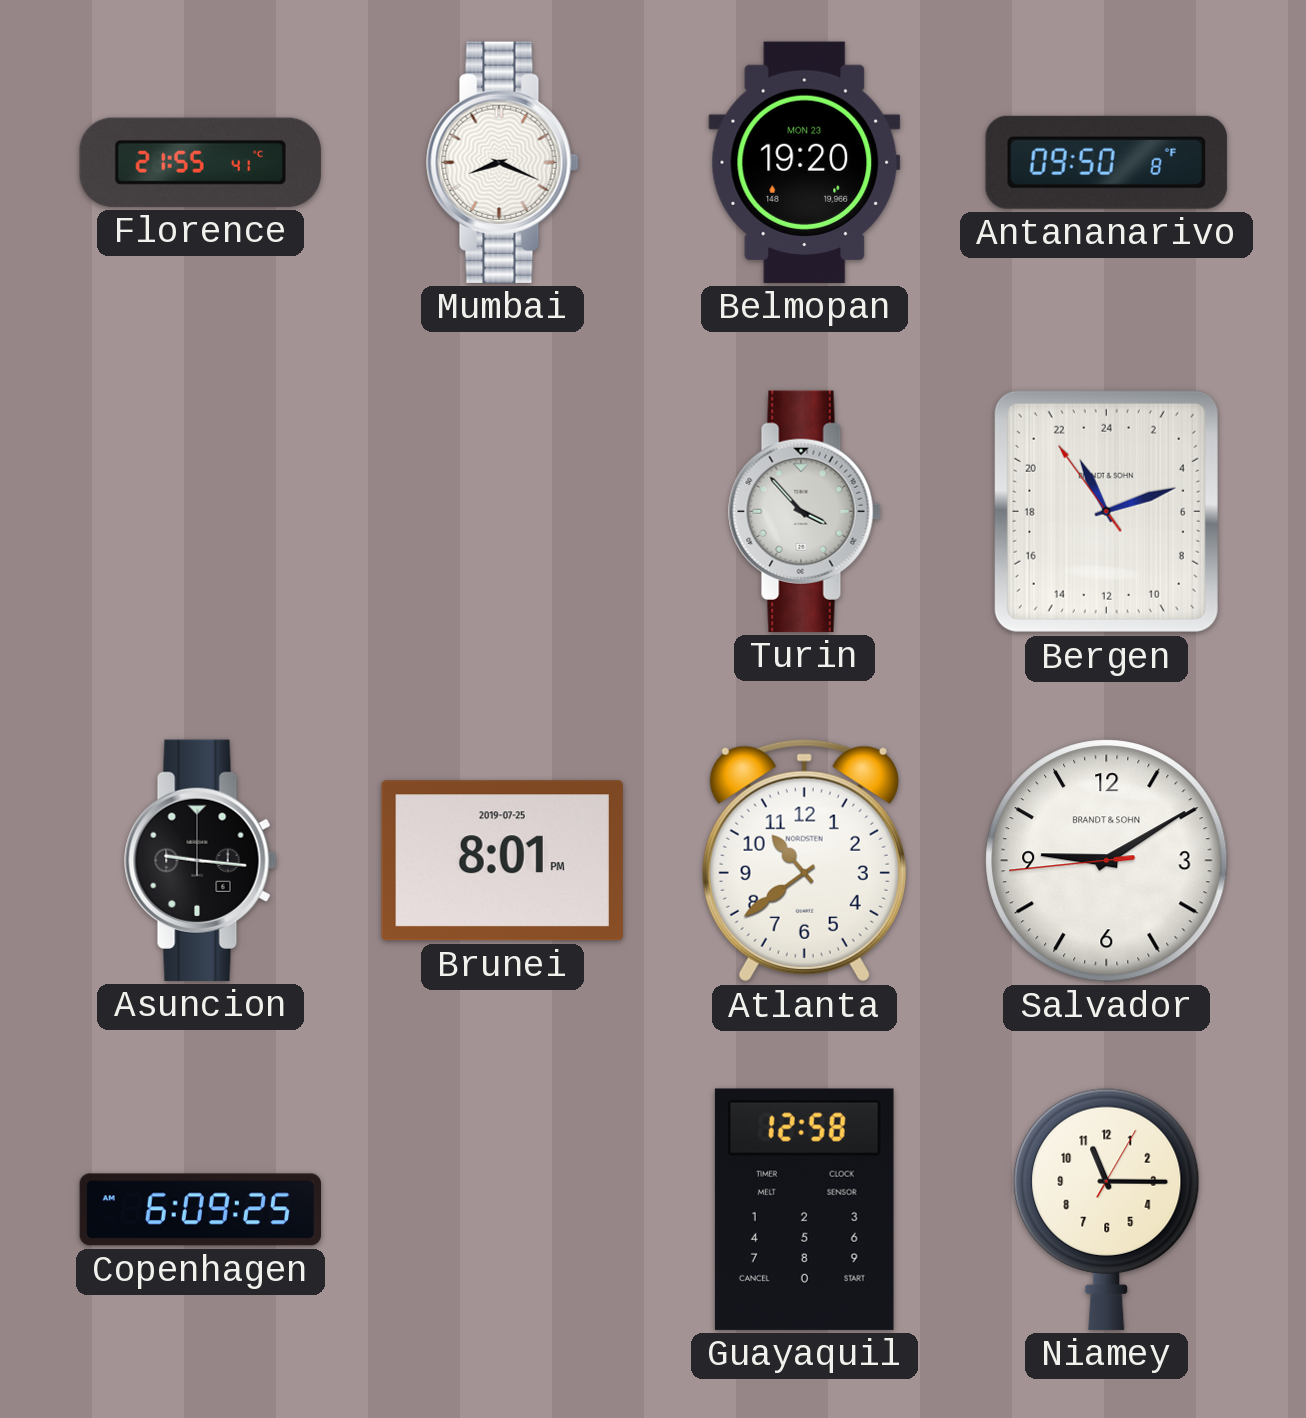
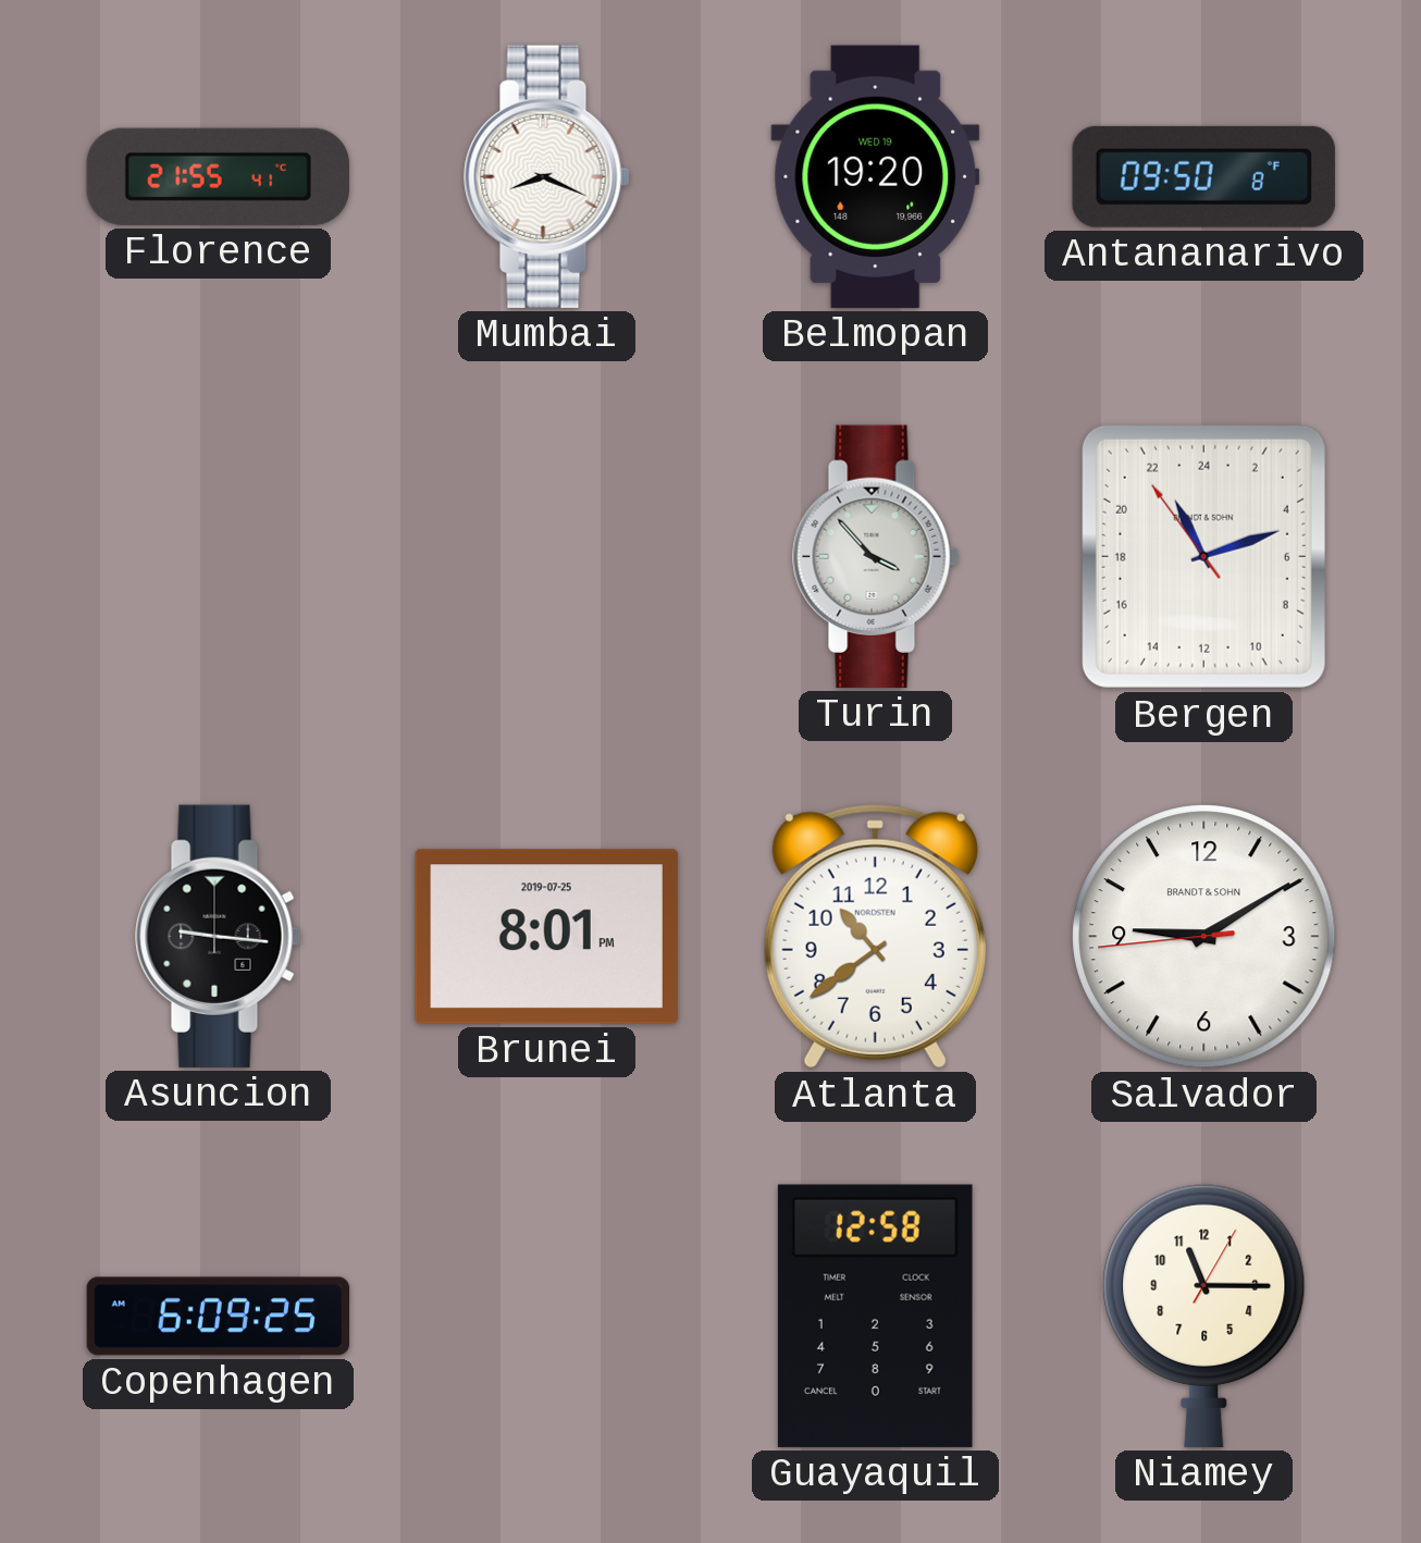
Belmopan date: MON 23 -> WED 19
